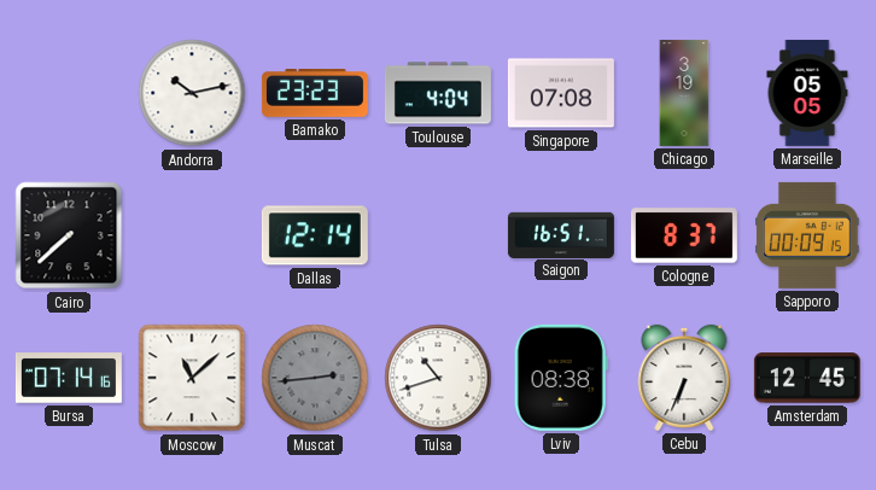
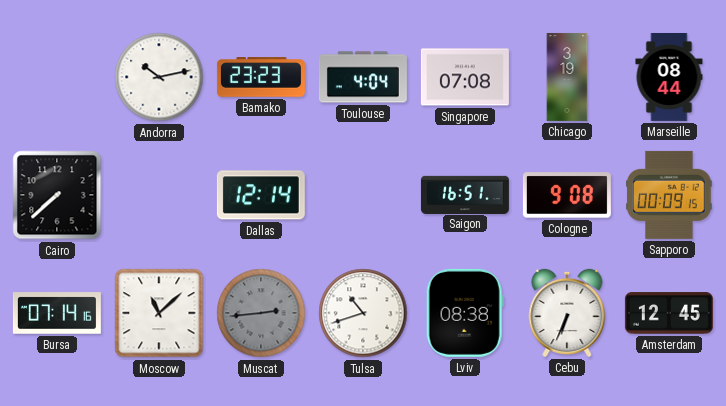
Marseille: 05:05 -> 08:44
Cologne: 8:37 -> 9:08
